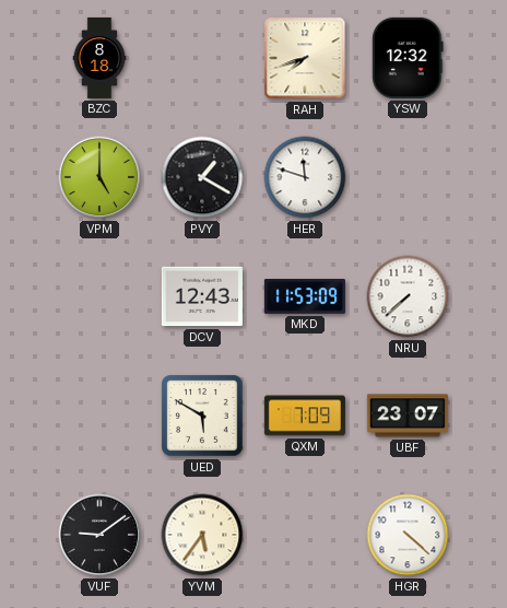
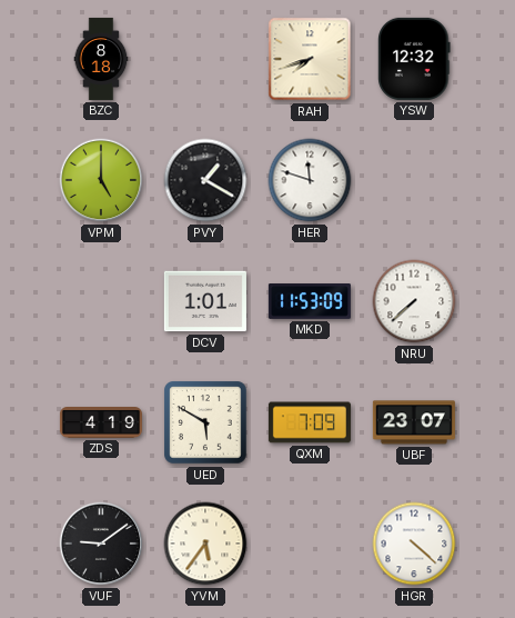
DCV: 12:43 -> 1:01
ZDS: none -> 4:19
